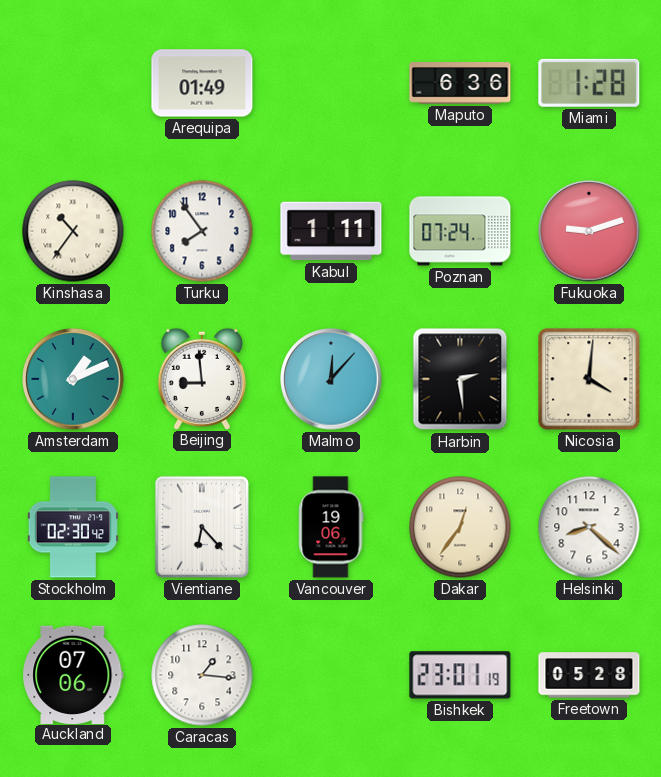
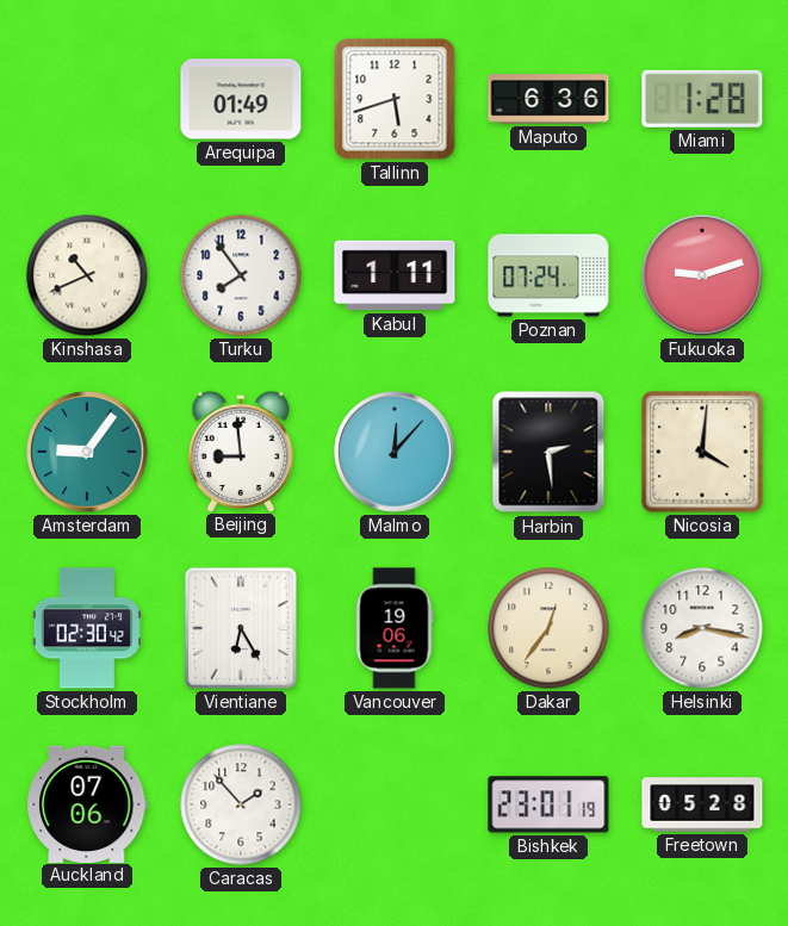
Tallinn: none -> 5:42
Kinshasa: 10:36 -> 10:41
Amsterdam: 1:11 -> 9:06
Vientiane: 6:23 -> 6:25
Helsinki: 8:22 -> 8:17
Caracas: 1:16 -> 1:53
